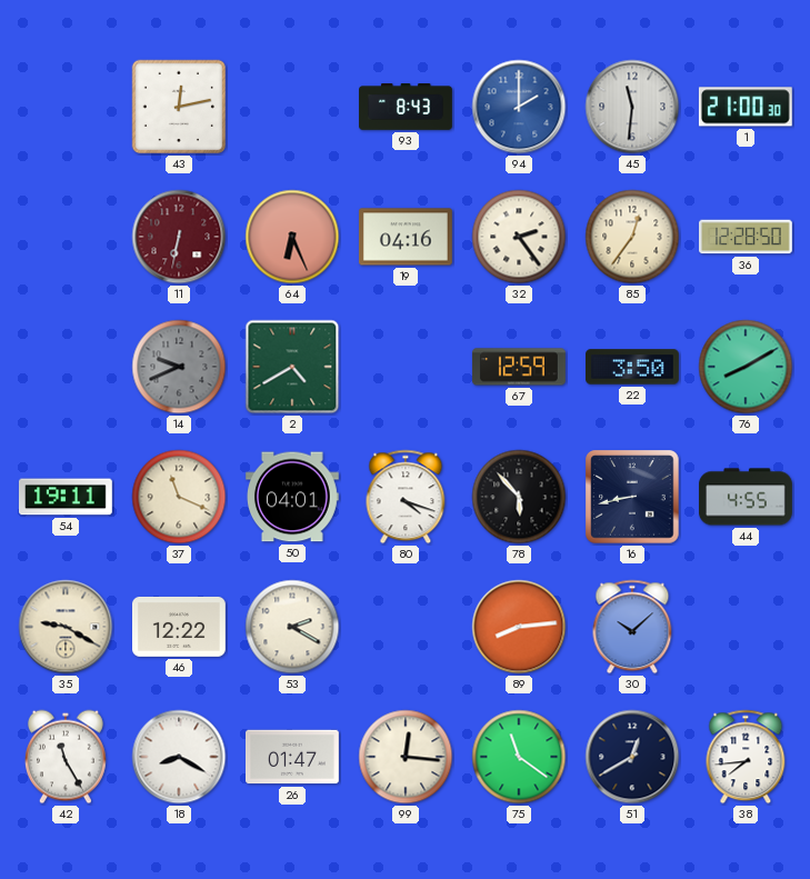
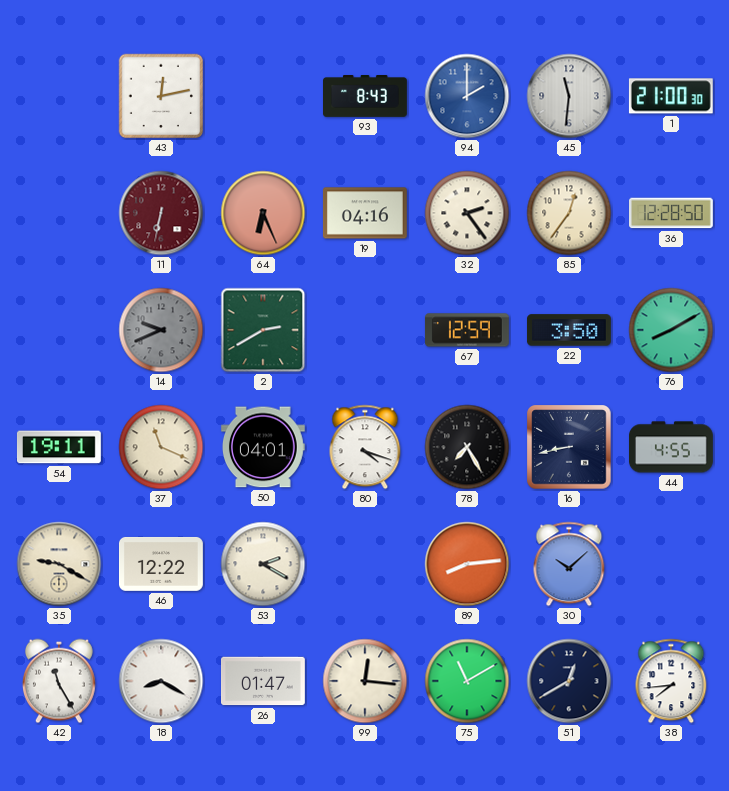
2: 4:40 -> 2:40
78: 5:53 -> 7:25
75: 11:21 -> 11:10
